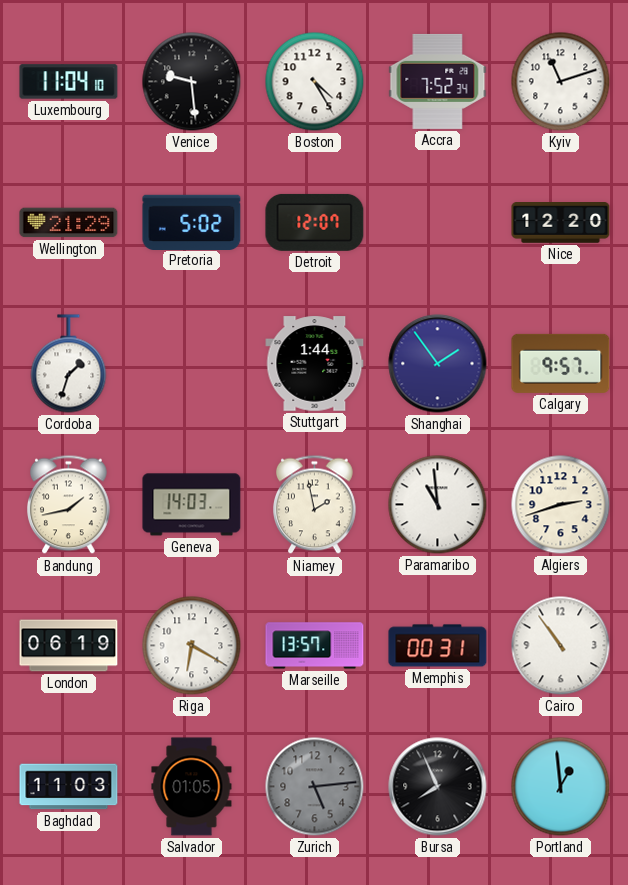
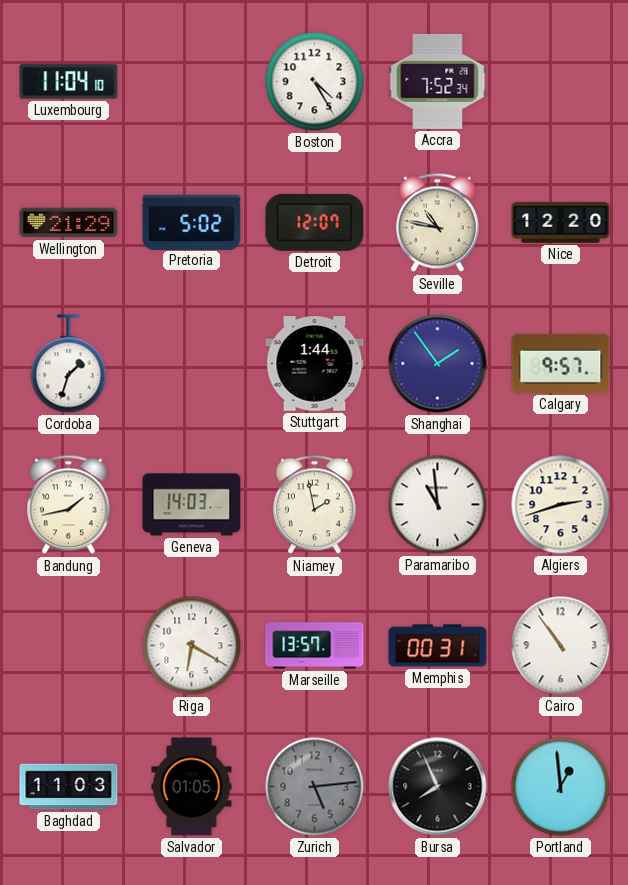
Venice: 9:29 -> none
Kyiv: 11:12 -> none
Seville: none -> 10:47
London: 06:19 -> none
